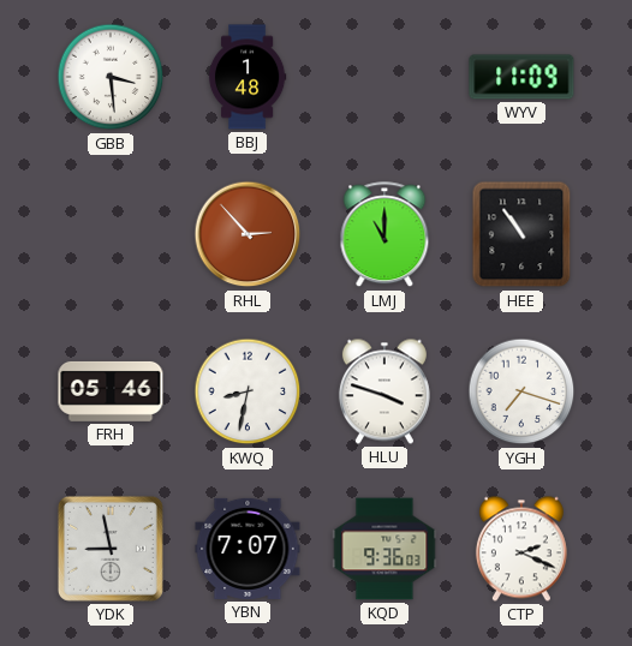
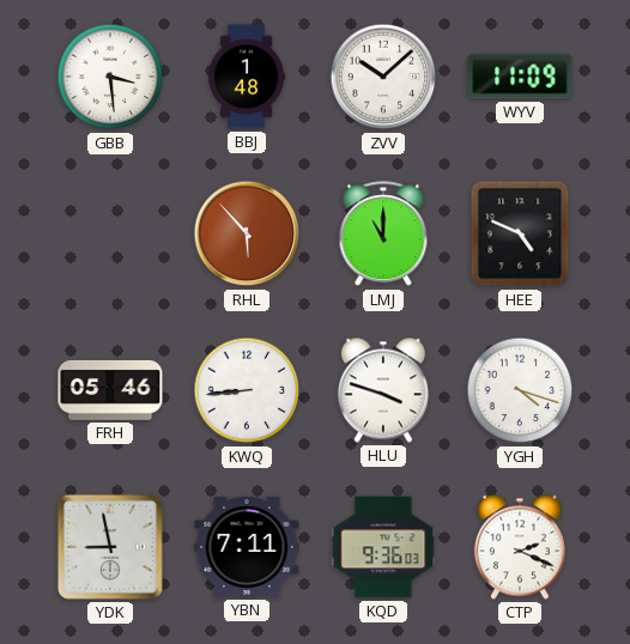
ZVV: none -> 10:08
RHL: 2:53 -> 5:53
HEE: 10:54 -> 4:49
KWQ: 8:32 -> 8:44
YGH: 7:18 -> 4:18
YBN: 7:07 -> 7:11
